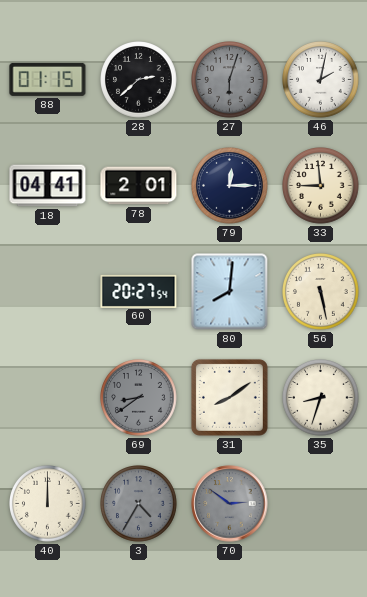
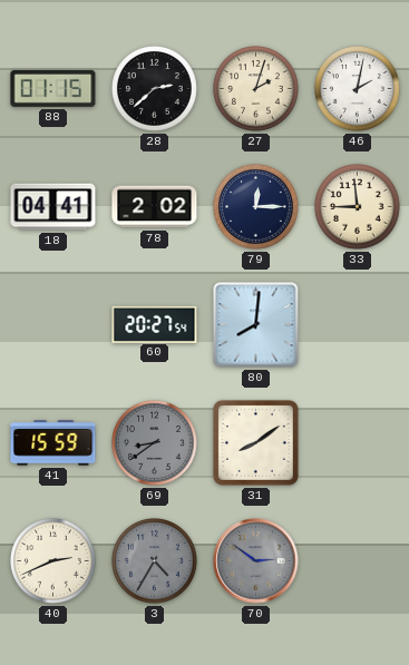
27: 6:03 -> 2:03
27 dial: grey -> cream
78: 2:01 -> 2:02
56: 5:28 -> none
41: none -> 15:59
35: 8:33 -> none
40: 12:00 -> 2:41
